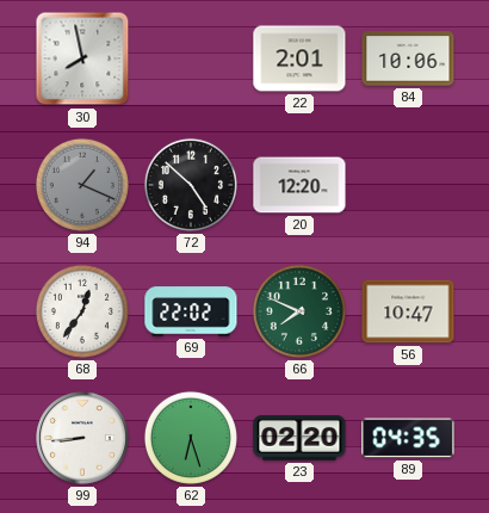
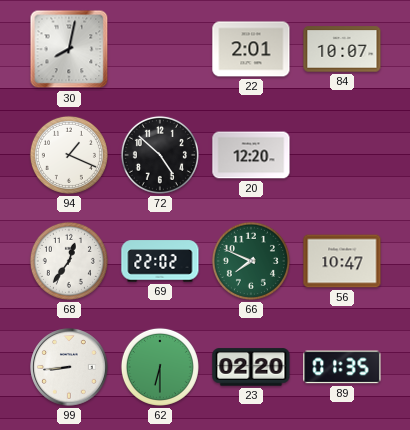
30: 7:58 -> 8:02
84: 10:06 -> 10:07
94 dial: grey -> white
62: 6:27 -> 6:30
89: 04:35 -> 01:35
